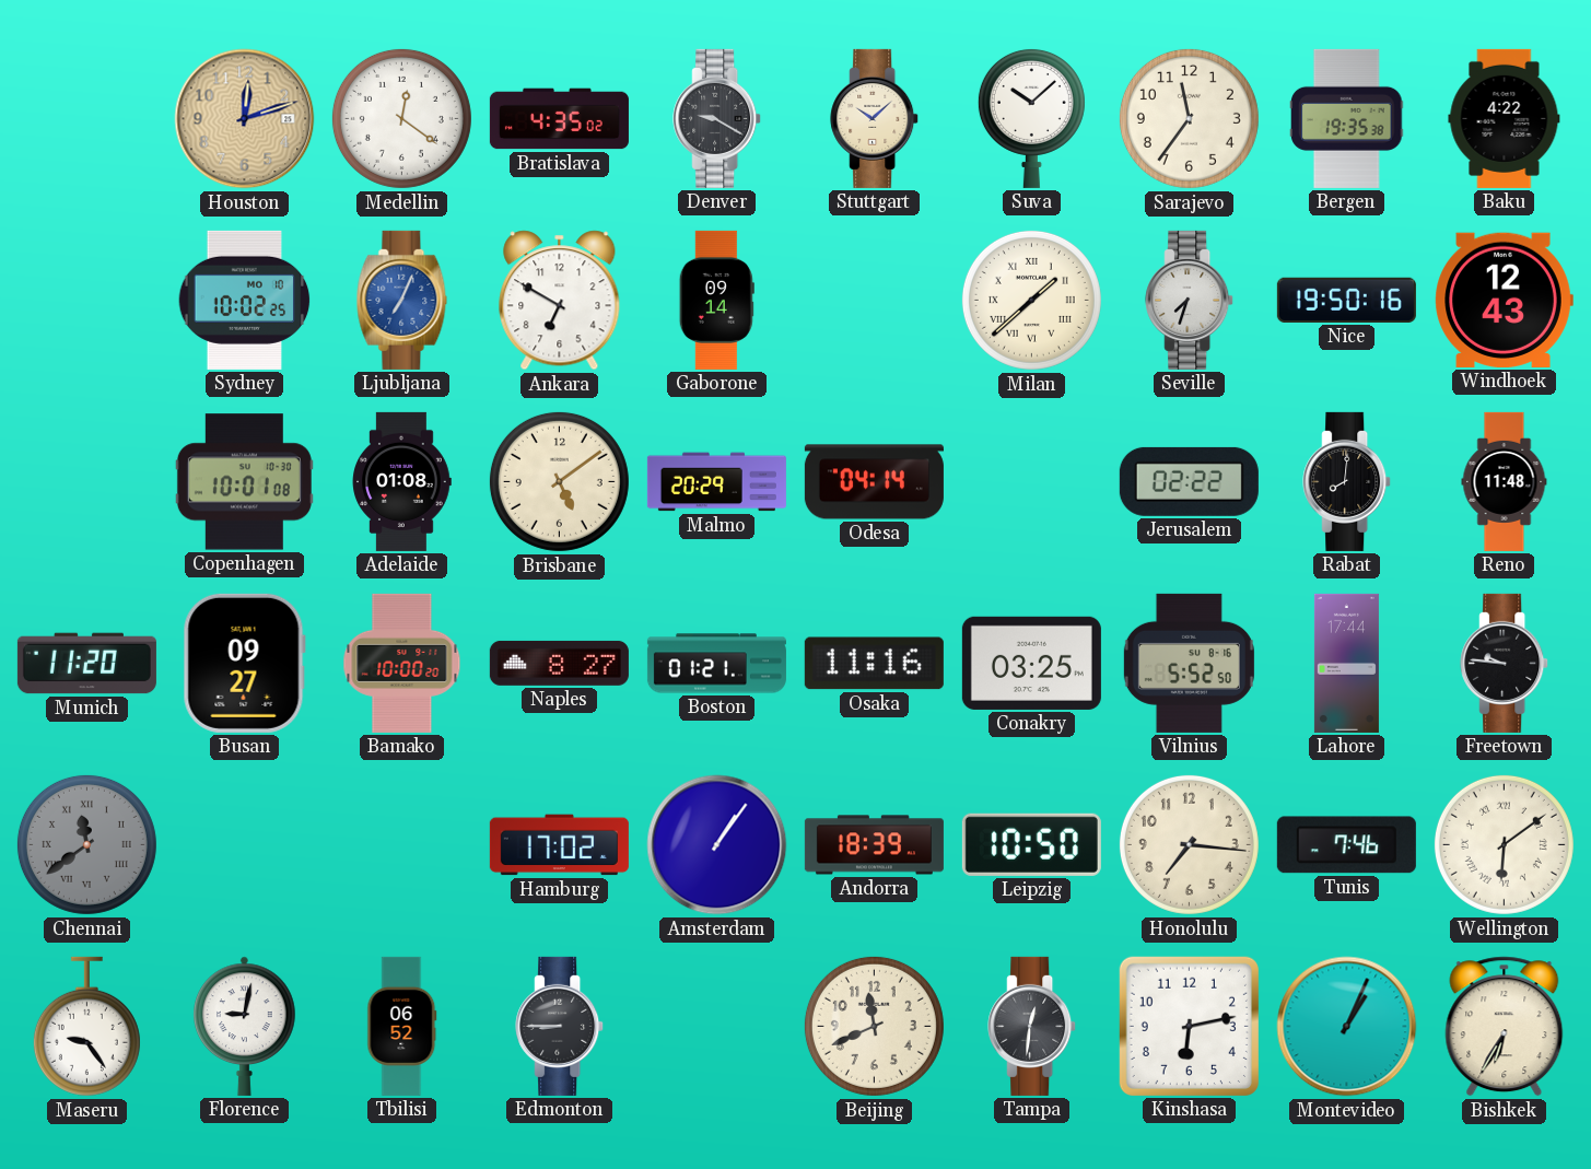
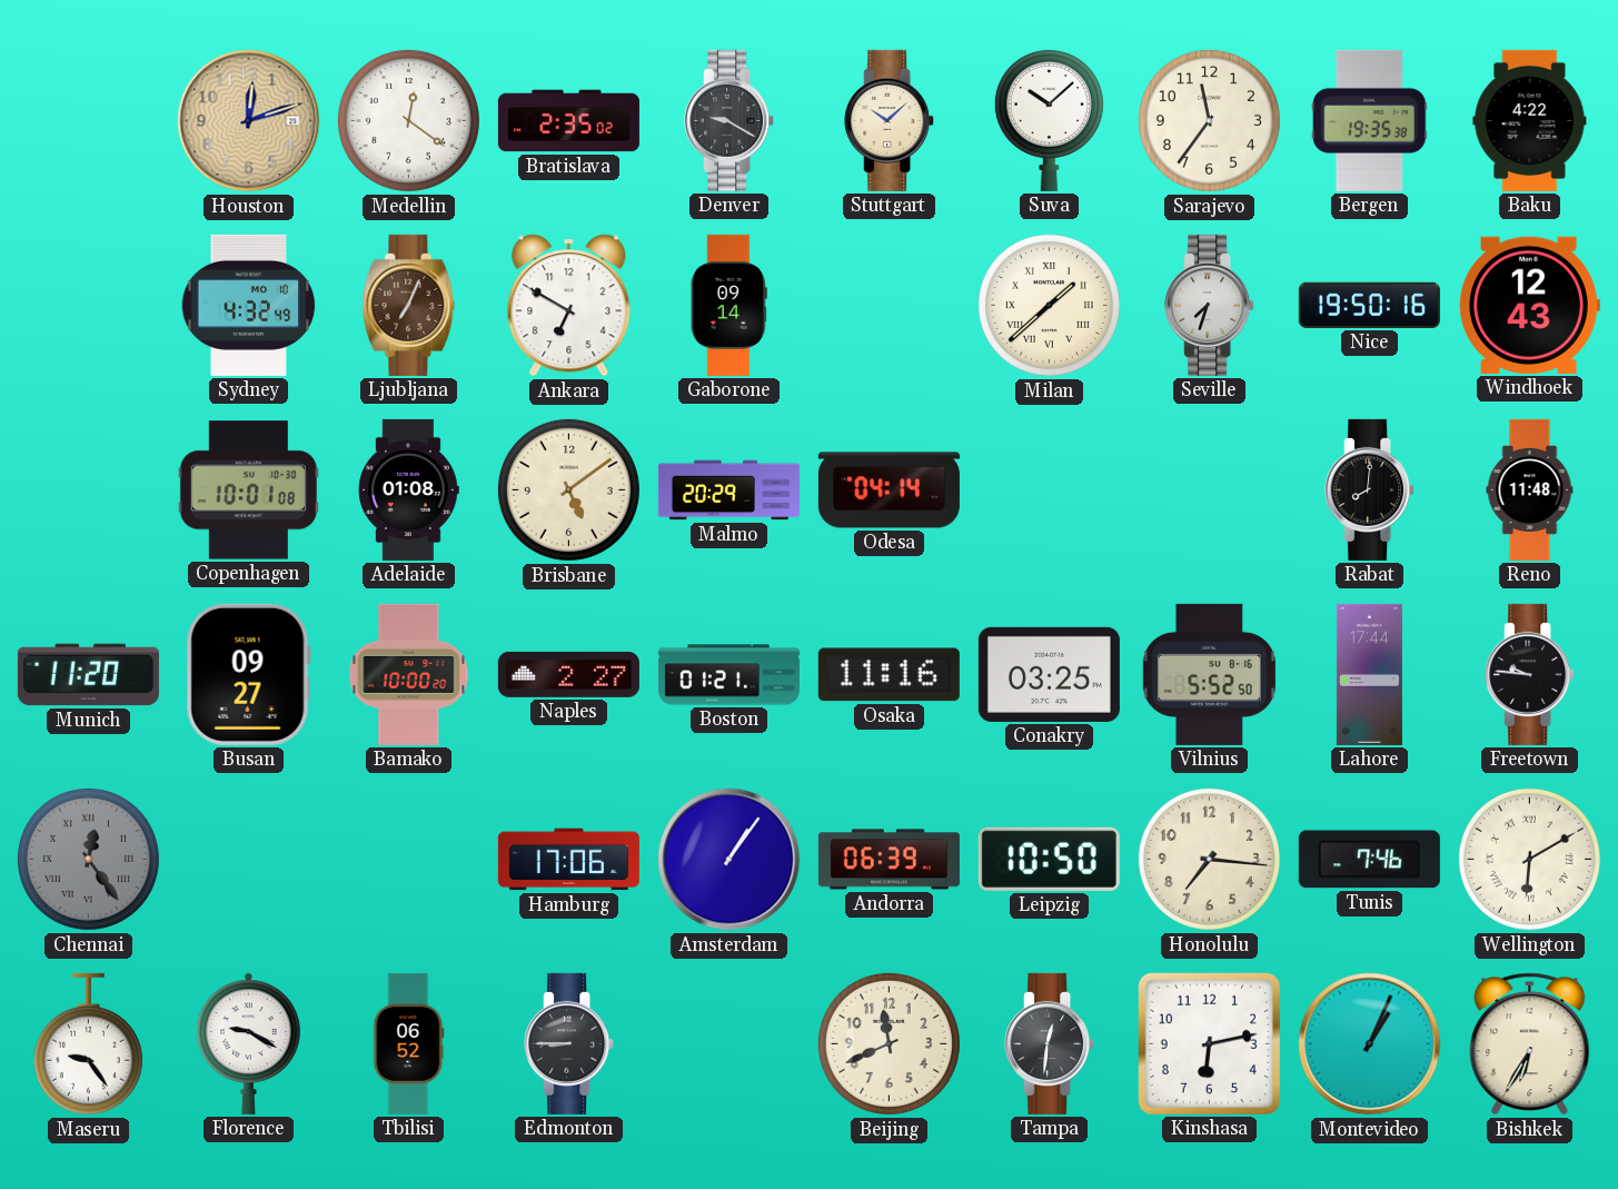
Bratislava: 4:35 -> 2:35
Sydney: 10:02 -> 4:32
Ljubljana dial: blue -> brown
Jerusalem: 02:22 -> none
Naples: 8:27 -> 2:27
Chennai: 11:39 -> 12:24
Hamburg: 17:02 -> 17:06
Andorra: 18:39 -> 06:39
Wellington: 6:09 -> 6:10
Florence: 9:02 -> 9:20
